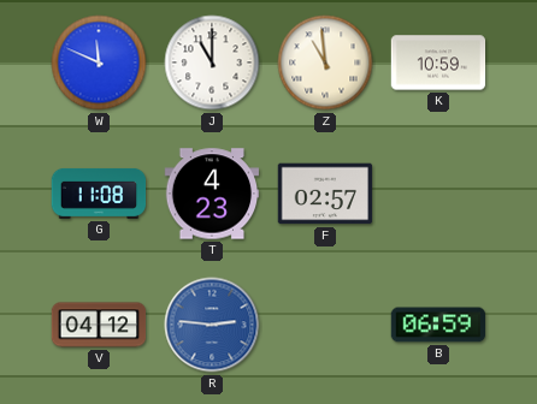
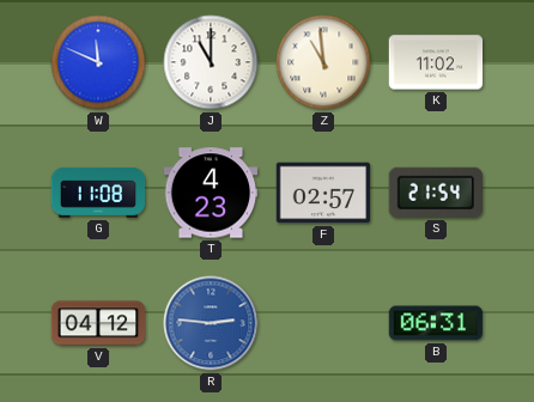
K: 10:59 -> 11:02
S: none -> 21:54
B: 06:59 -> 06:31
